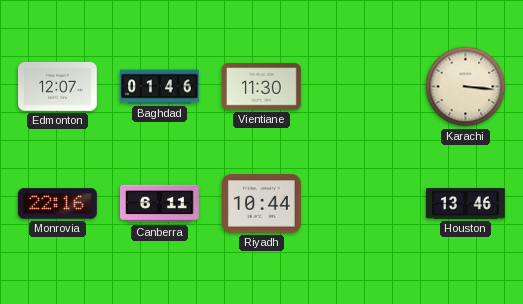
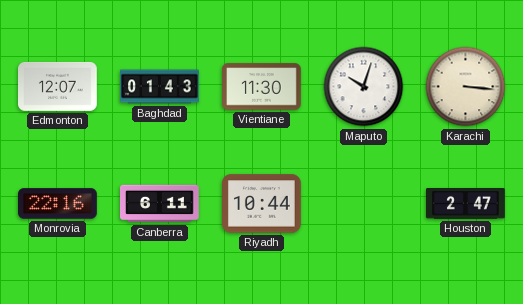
Baghdad: 01:46 -> 01:43
Maputo: none -> 10:03
Houston: 13:46 -> 2:47
